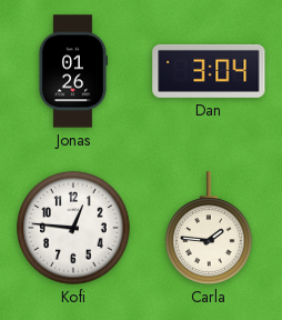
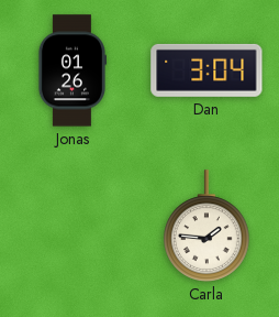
Kofi: 12:46 -> none
